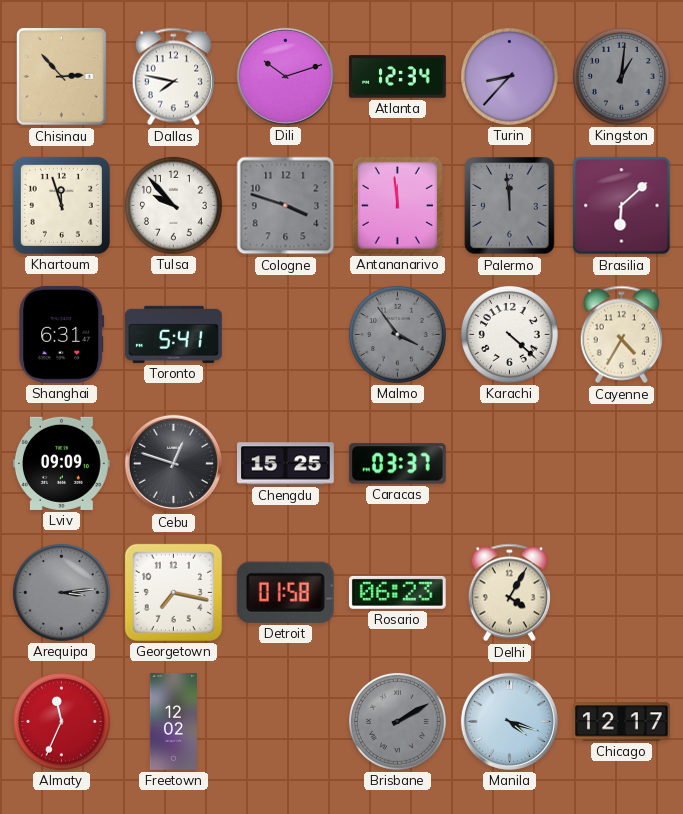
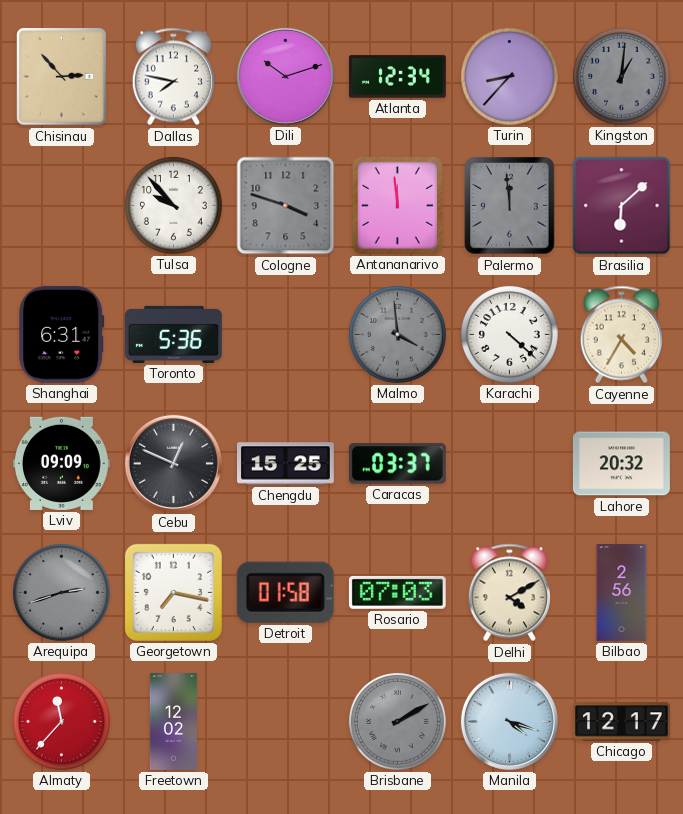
Khartoum: 11:57 -> none
Toronto: 5:41 -> 5:36
Malmo: 3:54 -> 3:59
Cebu: 12:48 -> 12:49
Lahore: none -> 20:32
Arequipa: 3:14 -> 2:42
Rosario: 06:23 -> 07:03
Delhi: 4:05 -> 4:10
Bilbao: none -> 2:56
Almaty: 11:34 -> 11:37
